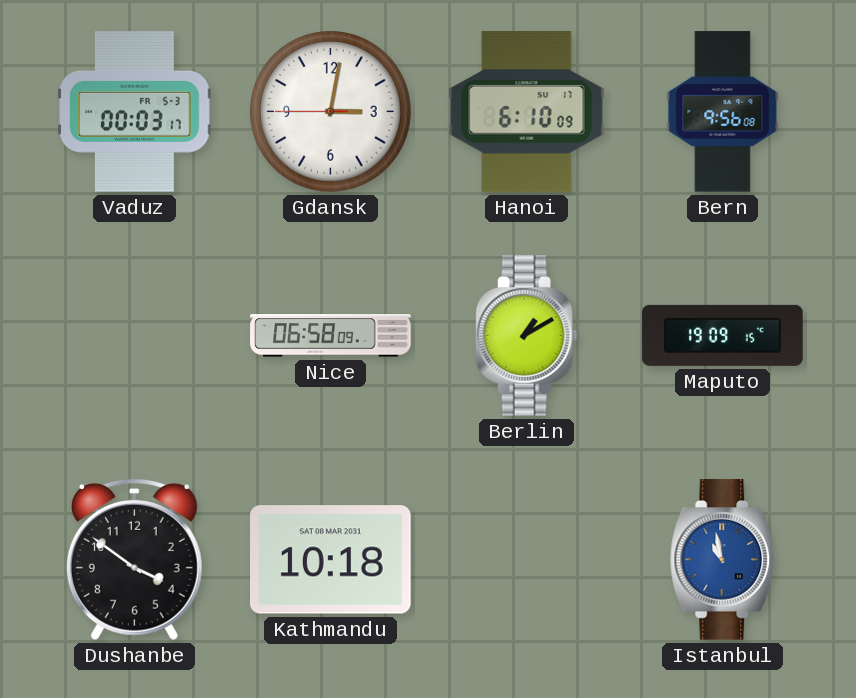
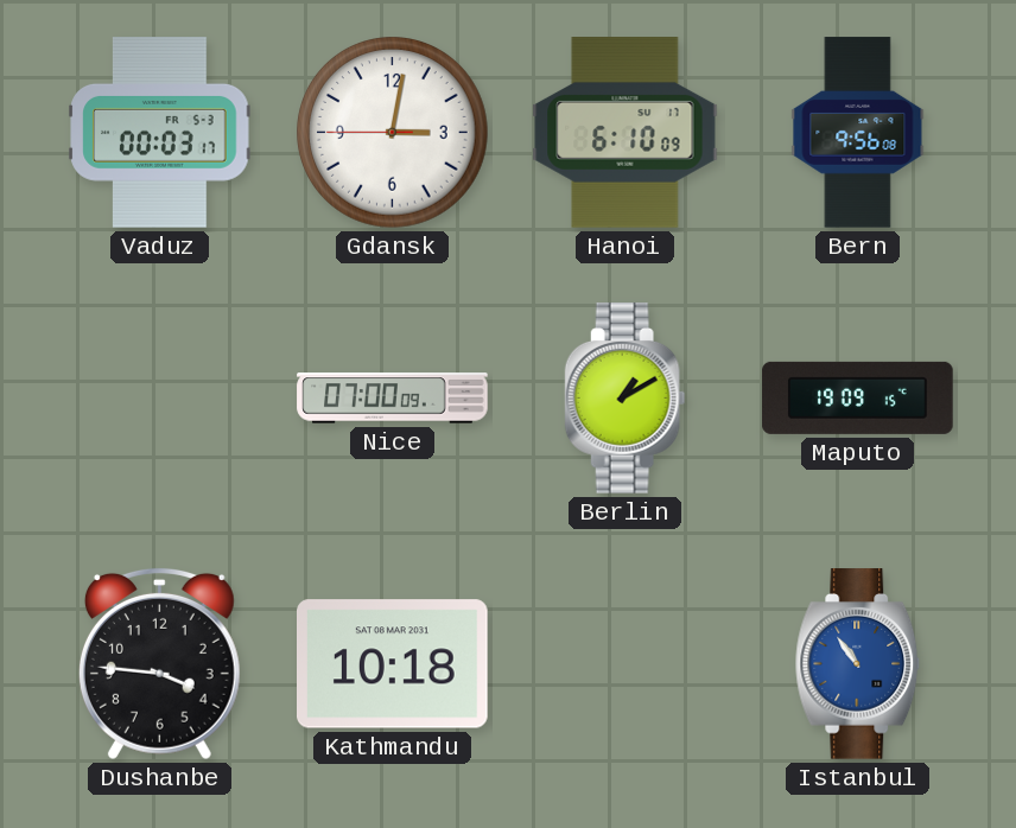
Nice: 06:58 -> 07:00
Dushanbe: 3:51 -> 3:46
Istanbul: 10:58 -> 10:54
